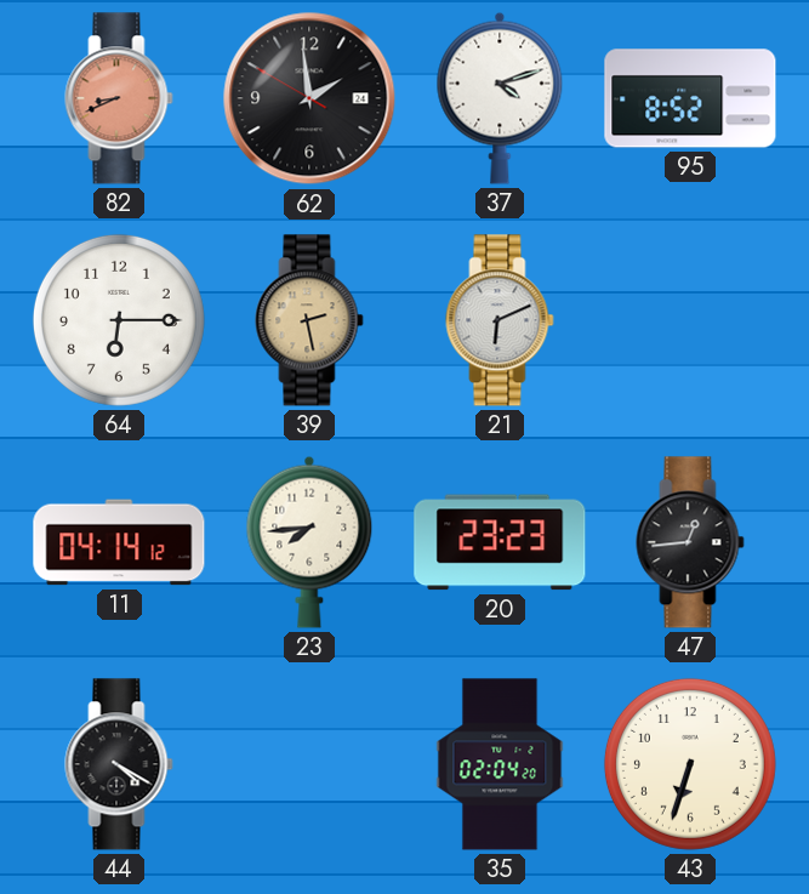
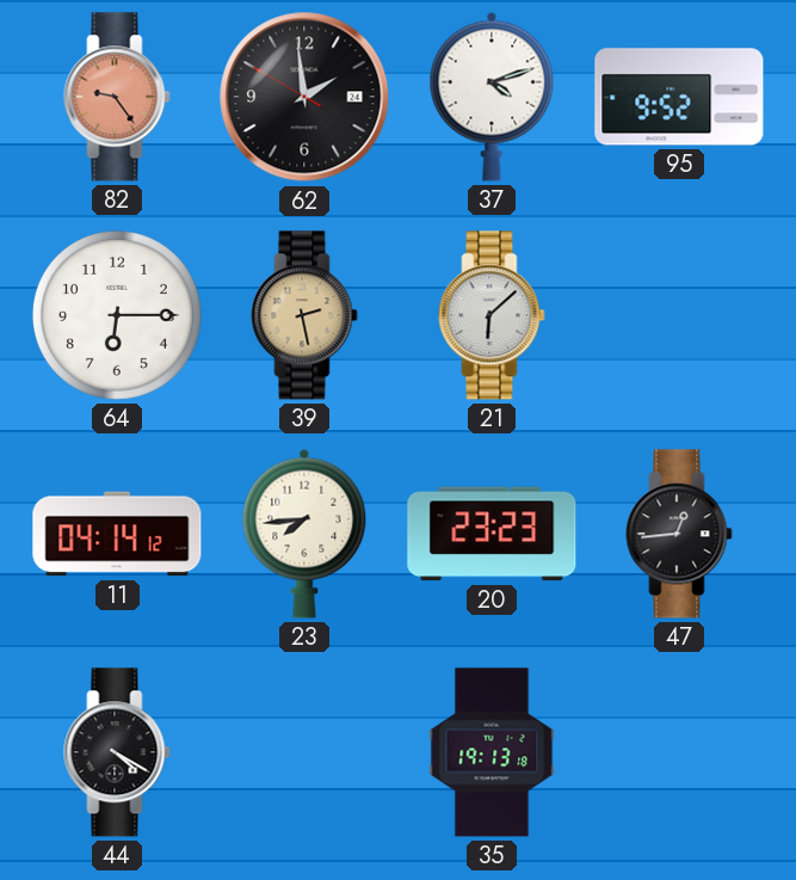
82: 8:41 -> 9:24
95: 8:52 -> 9:52
21: 6:11 -> 6:08
35: 02:04 -> 19:13
43: 6:33 -> none
